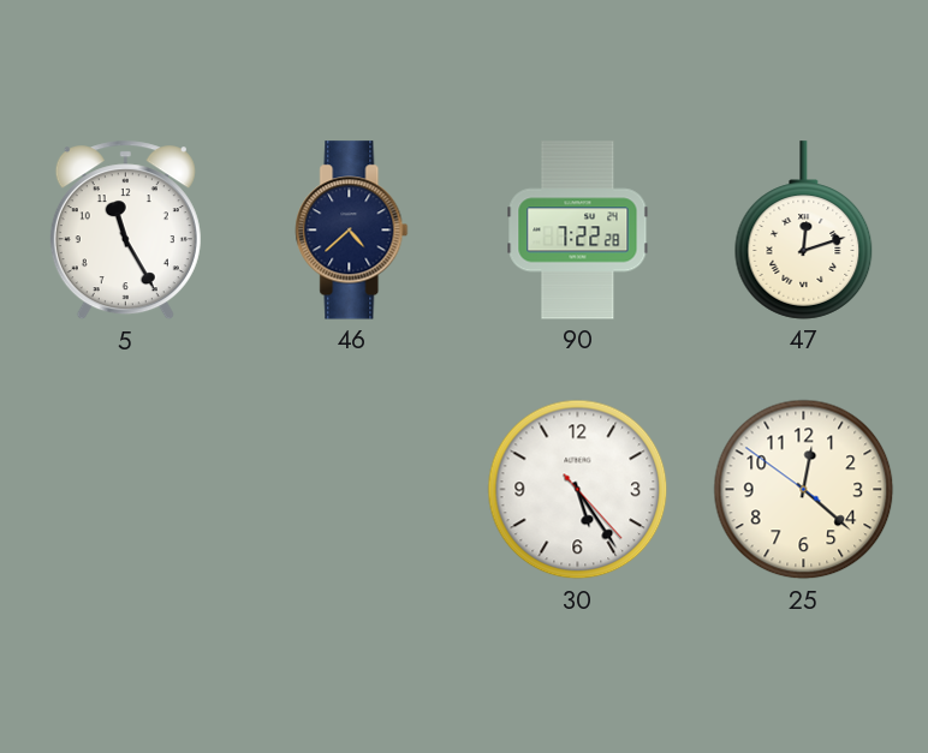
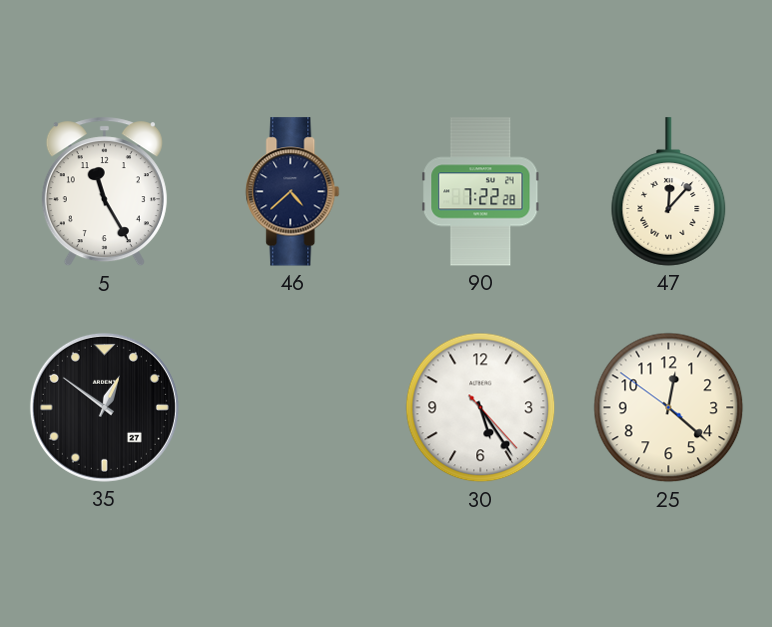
47: 12:12 -> 12:07
35: none -> 12:51
